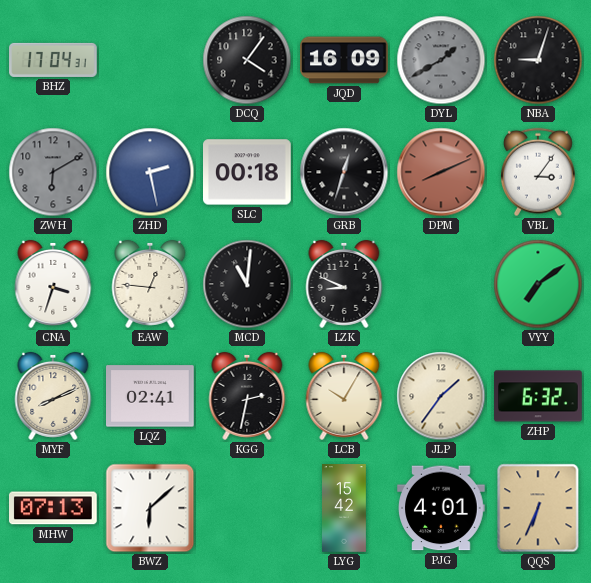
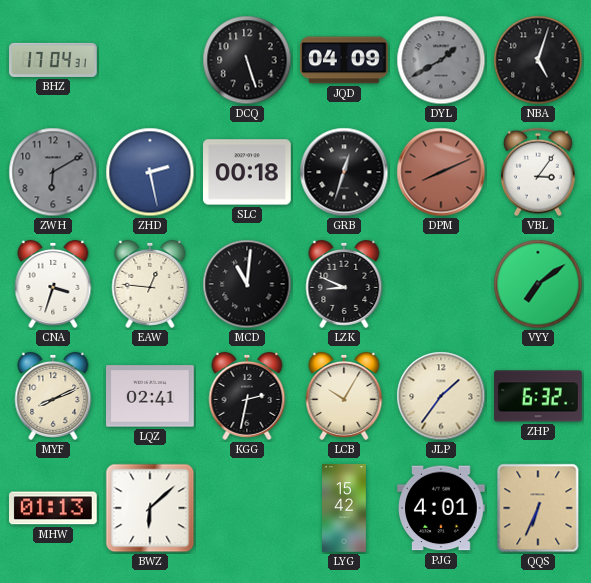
DCQ: 4:06 -> 5:27
JQD: 16:09 -> 04:09
NBA: 9:03 -> 5:03
MHW: 07:13 -> 01:13
